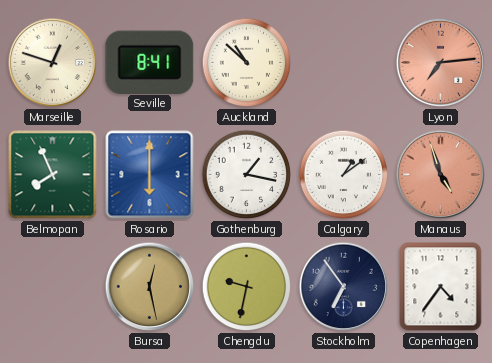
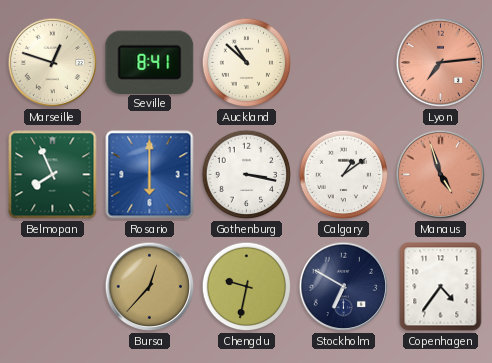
Gothenburg: 1:17 -> 3:17
Bursa: 12:28 -> 12:37
Stockholm: 6:54 -> 6:50
